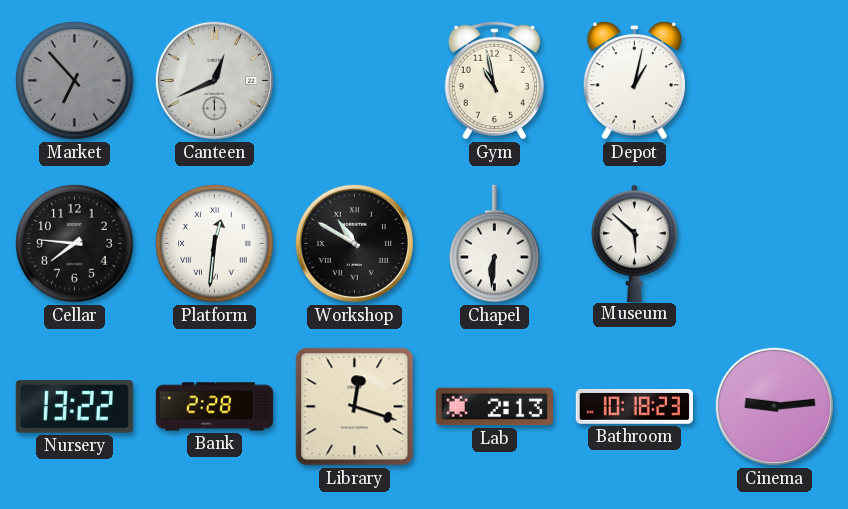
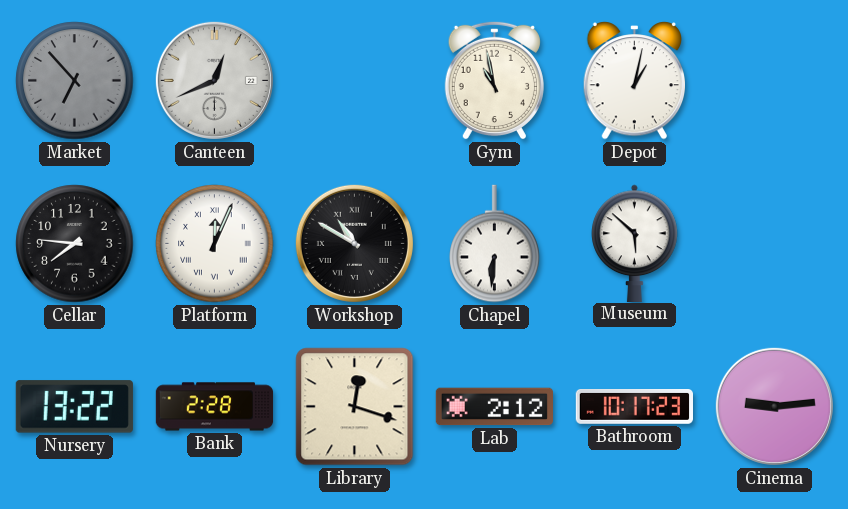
Platform: 12:31 -> 12:04
Lab: 2:13 -> 2:12
Bathroom: 10:18 -> 10:17
